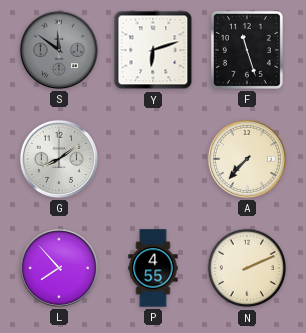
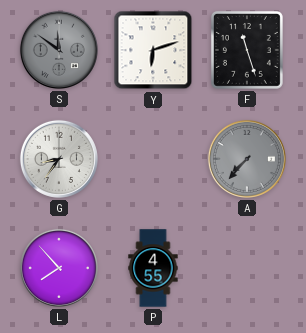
G: 8:09 -> 8:36
A dial: cream -> grey
N: 2:11 -> none
